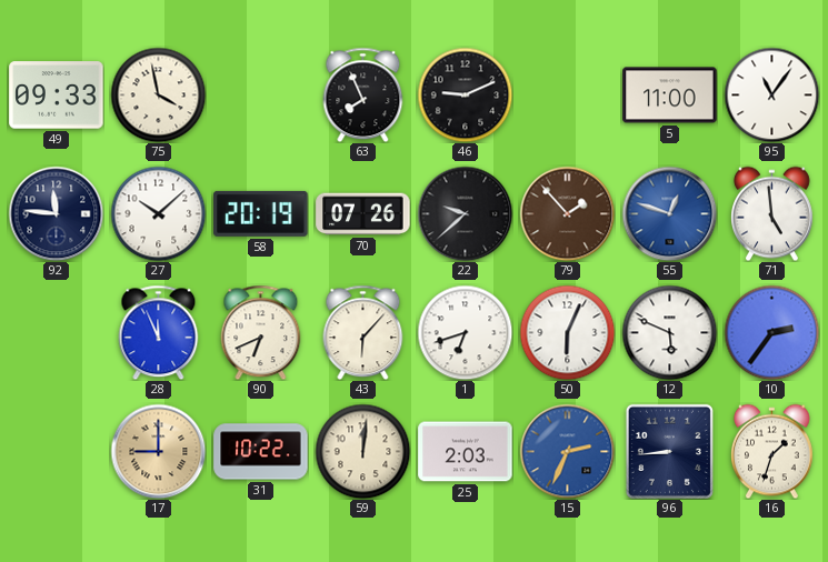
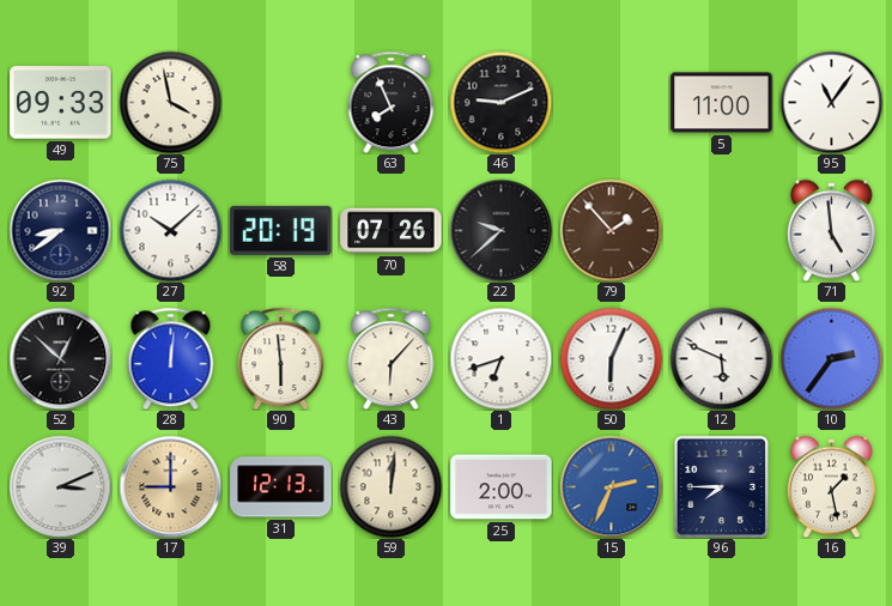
92: 11:46 -> 8:39
55: 12:48 -> none
52: none -> 12:52
28: 11:56 -> 12:01
90: 6:41 -> 5:59
39: none -> 3:11
31: 10:22 -> 12:13
25: 2:03 -> 2:00
96: 8:44 -> 7:45
16: 1:33 -> 1:28
